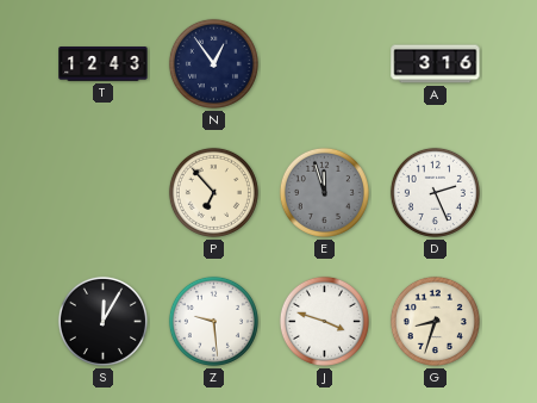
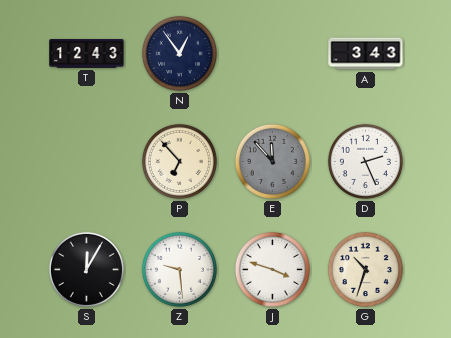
A: 3:16 -> 3:43
E: 11:57 -> 11:53
G: 8:33 -> 10:33
